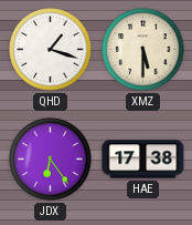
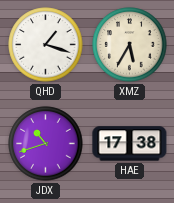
XMZ: 5:30 -> 5:35
JDX: 6:24 -> 10:42
